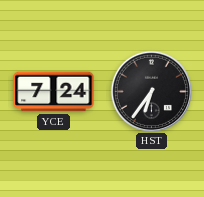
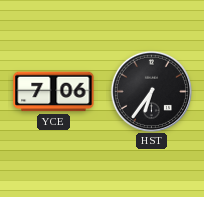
YCE: 7:24 -> 7:06
